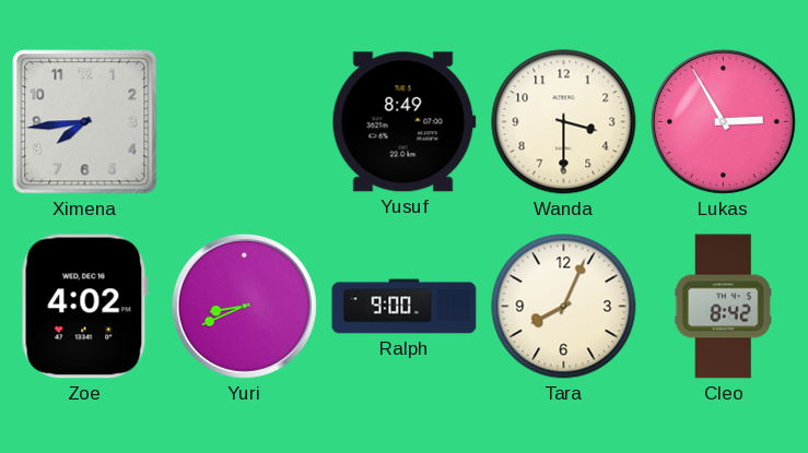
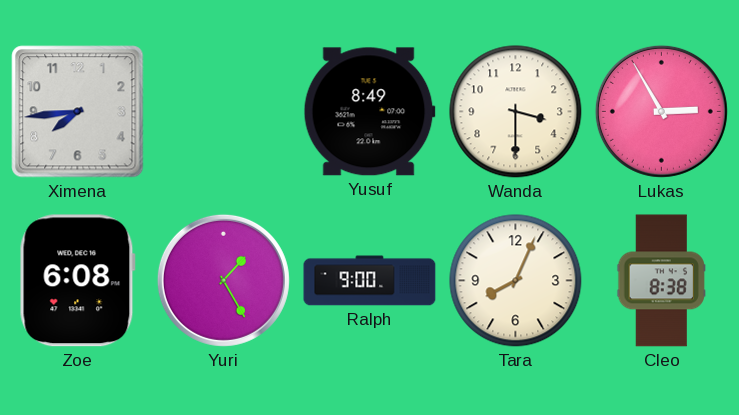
Zoe: 4:02 -> 6:08
Yuri: 8:41 -> 1:25
Cleo: 8:42 -> 8:38
